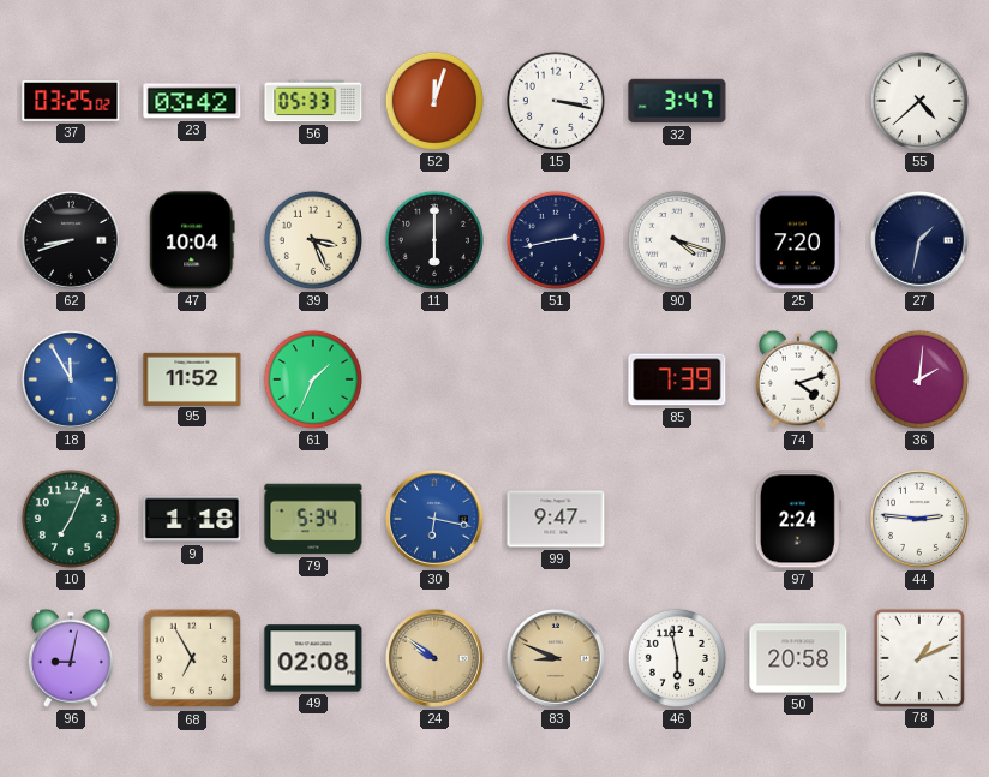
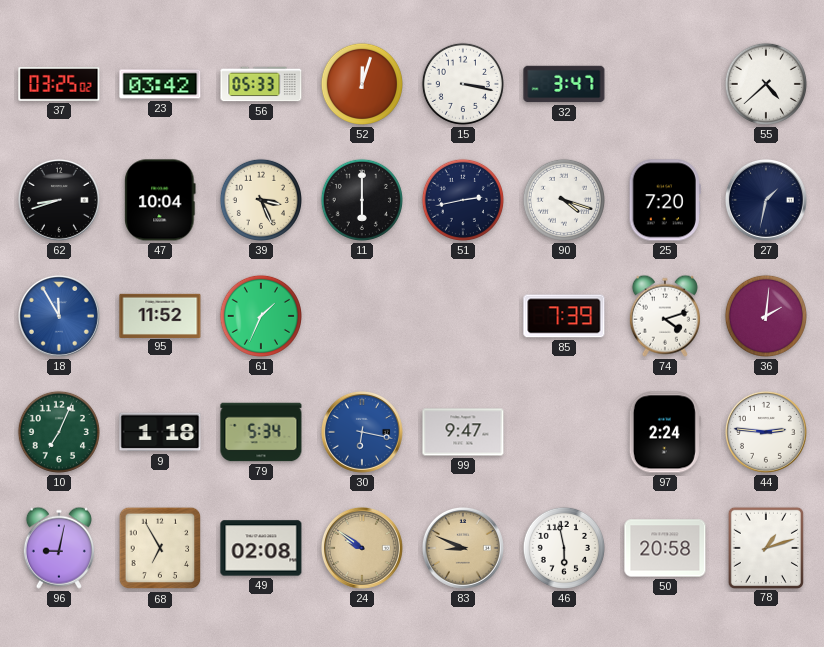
78: 1:11 -> 1:12
